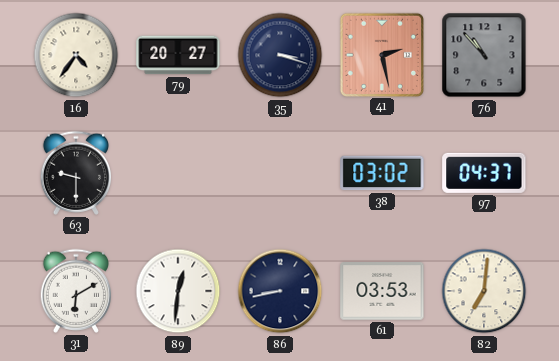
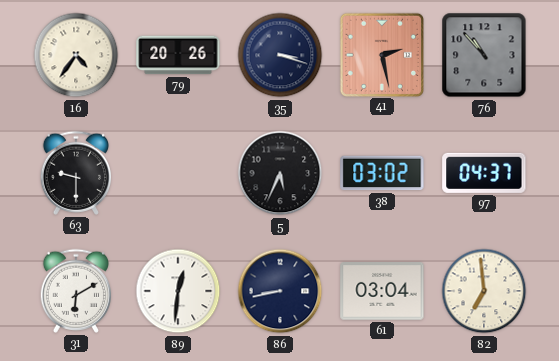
79: 20:27 -> 20:26
5: none -> 5:34
61: 03:53 -> 03:04
82: 7:01 -> 6:59
